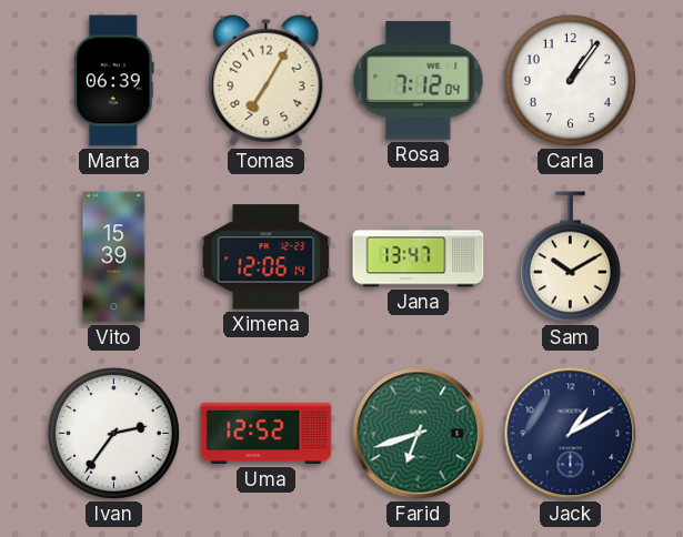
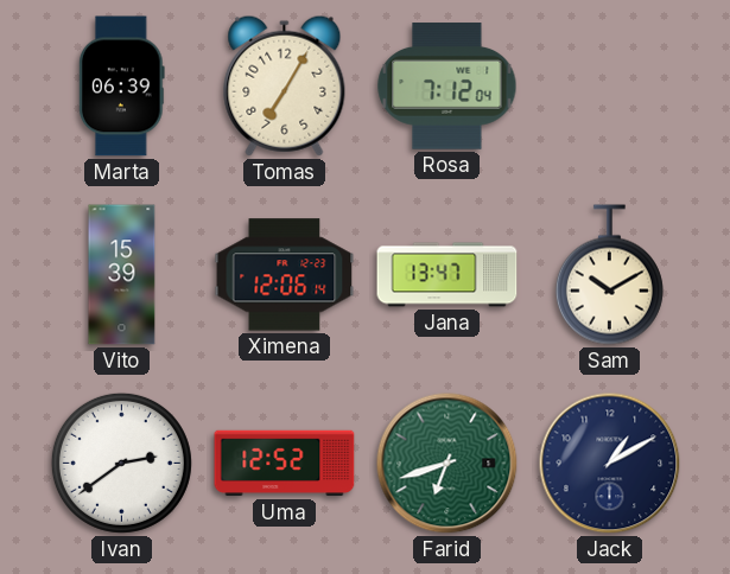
Carla: 1:06 -> none
Ivan: 2:36 -> 2:39
